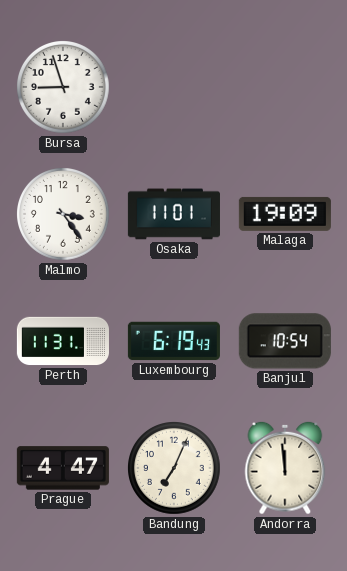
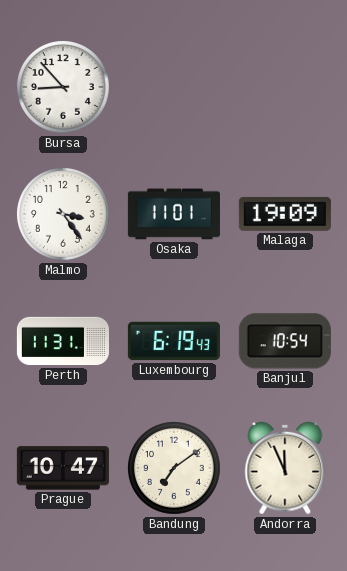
Bursa: 8:57 -> 8:53
Prague: 4:47 -> 10:47
Bandung: 7:04 -> 7:09
Andorra: 11:59 -> 11:56
